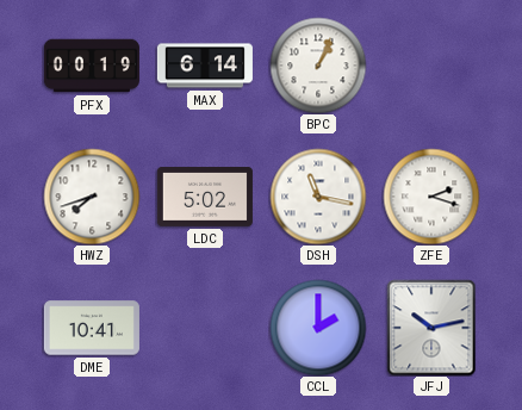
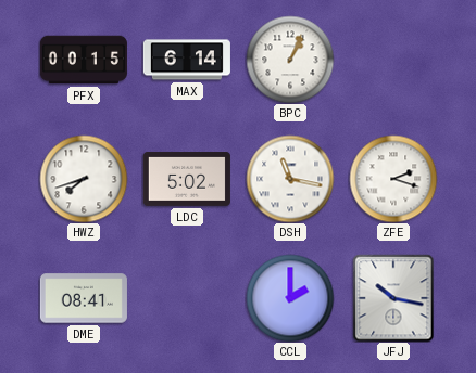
PFX: 00:19 -> 00:15
DME: 10:41 -> 08:41
JFJ: 10:13 -> 10:17
